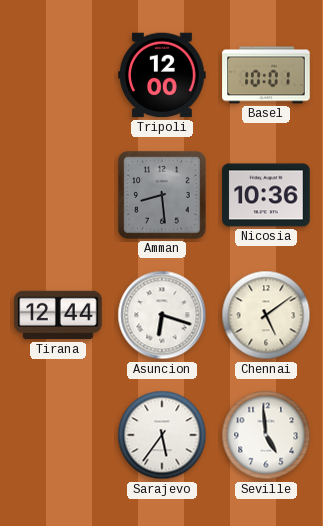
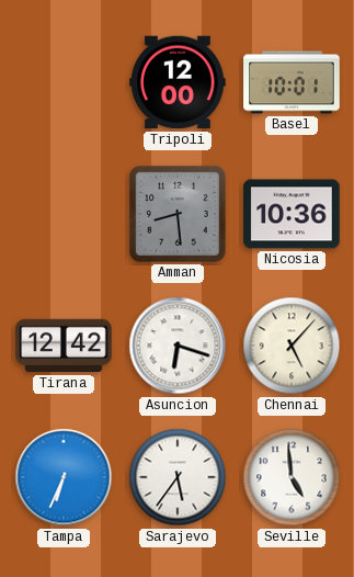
Tirana: 12:44 -> 12:42
Chennai: 5:09 -> 5:07
Tampa: none -> 6:34
